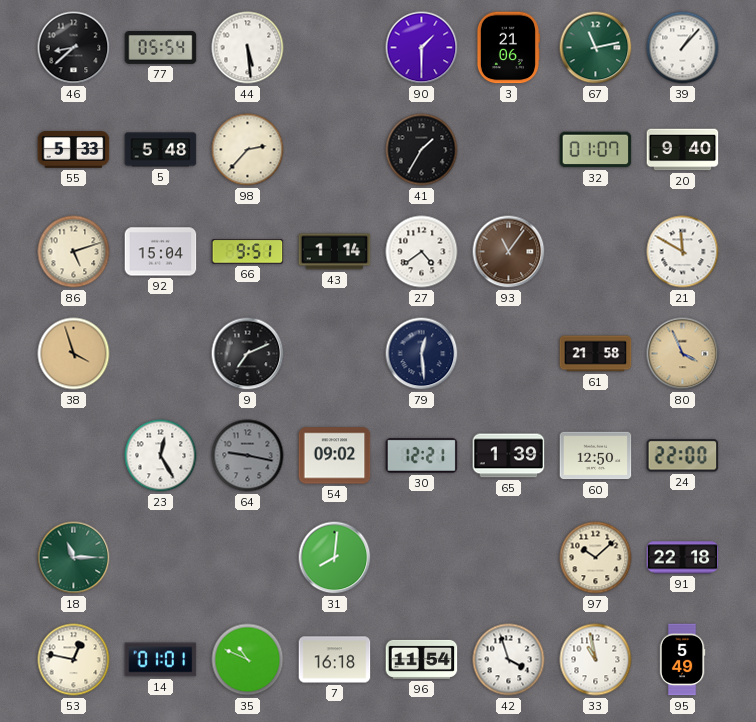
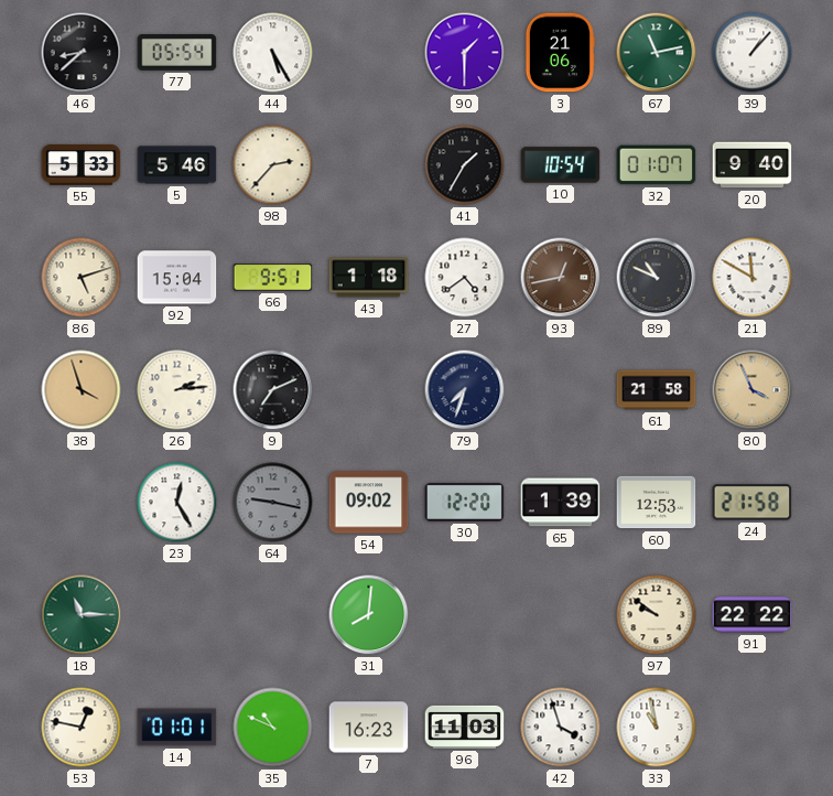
44: 5:29 -> 5:25
5: 5:48 -> 5:46
10: none -> 10:54
43: 1:14 -> 1:18
93: 11:06 -> 12:43
89: none -> 10:49
26: none -> 2:14
79: 12:29 -> 7:33
30: 12:21 -> 12:20
60: 12:50 -> 12:53
24: 22:00 -> 21:58
97: 10:08 -> 9:51
91: 22:18 -> 22:22
7: 16:18 -> 16:23
96: 11:54 -> 11:03
95: 5:49 -> none
